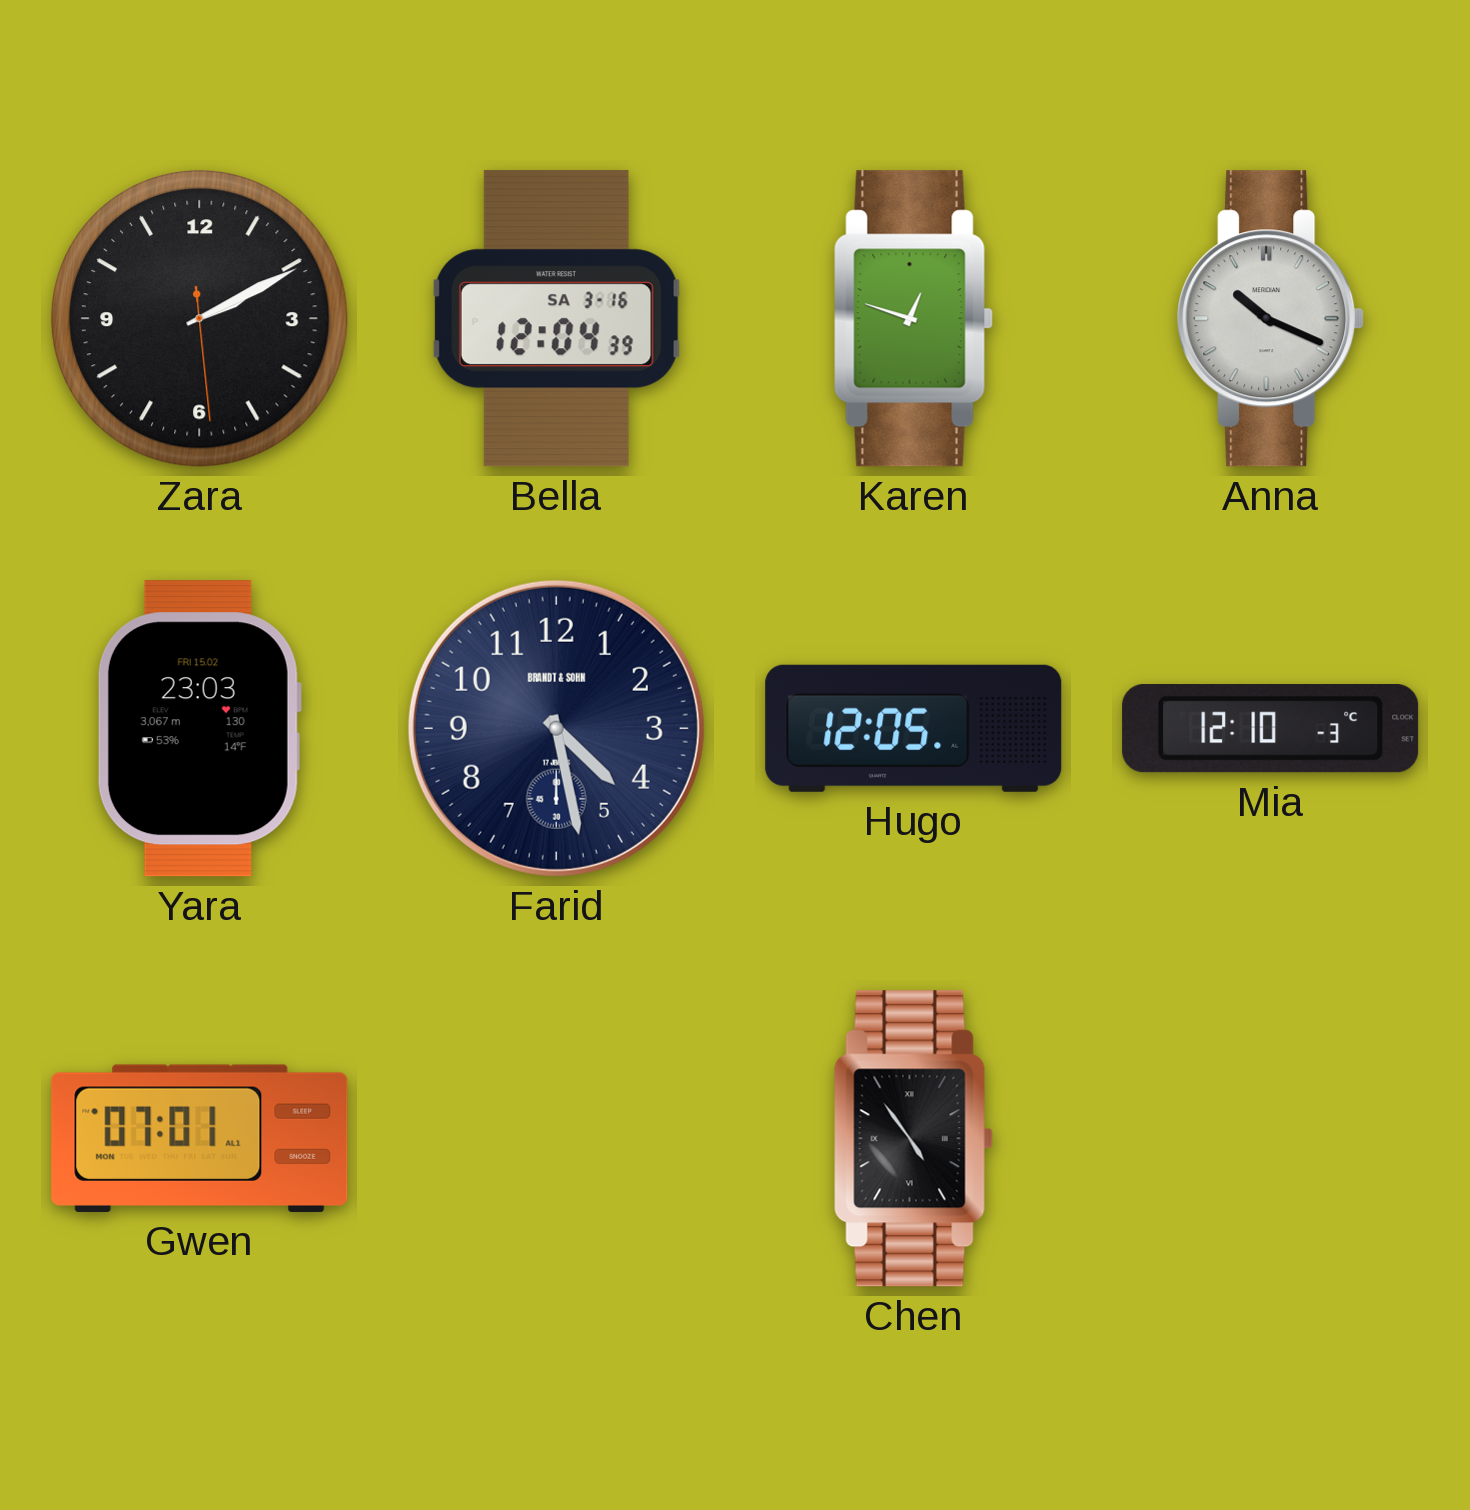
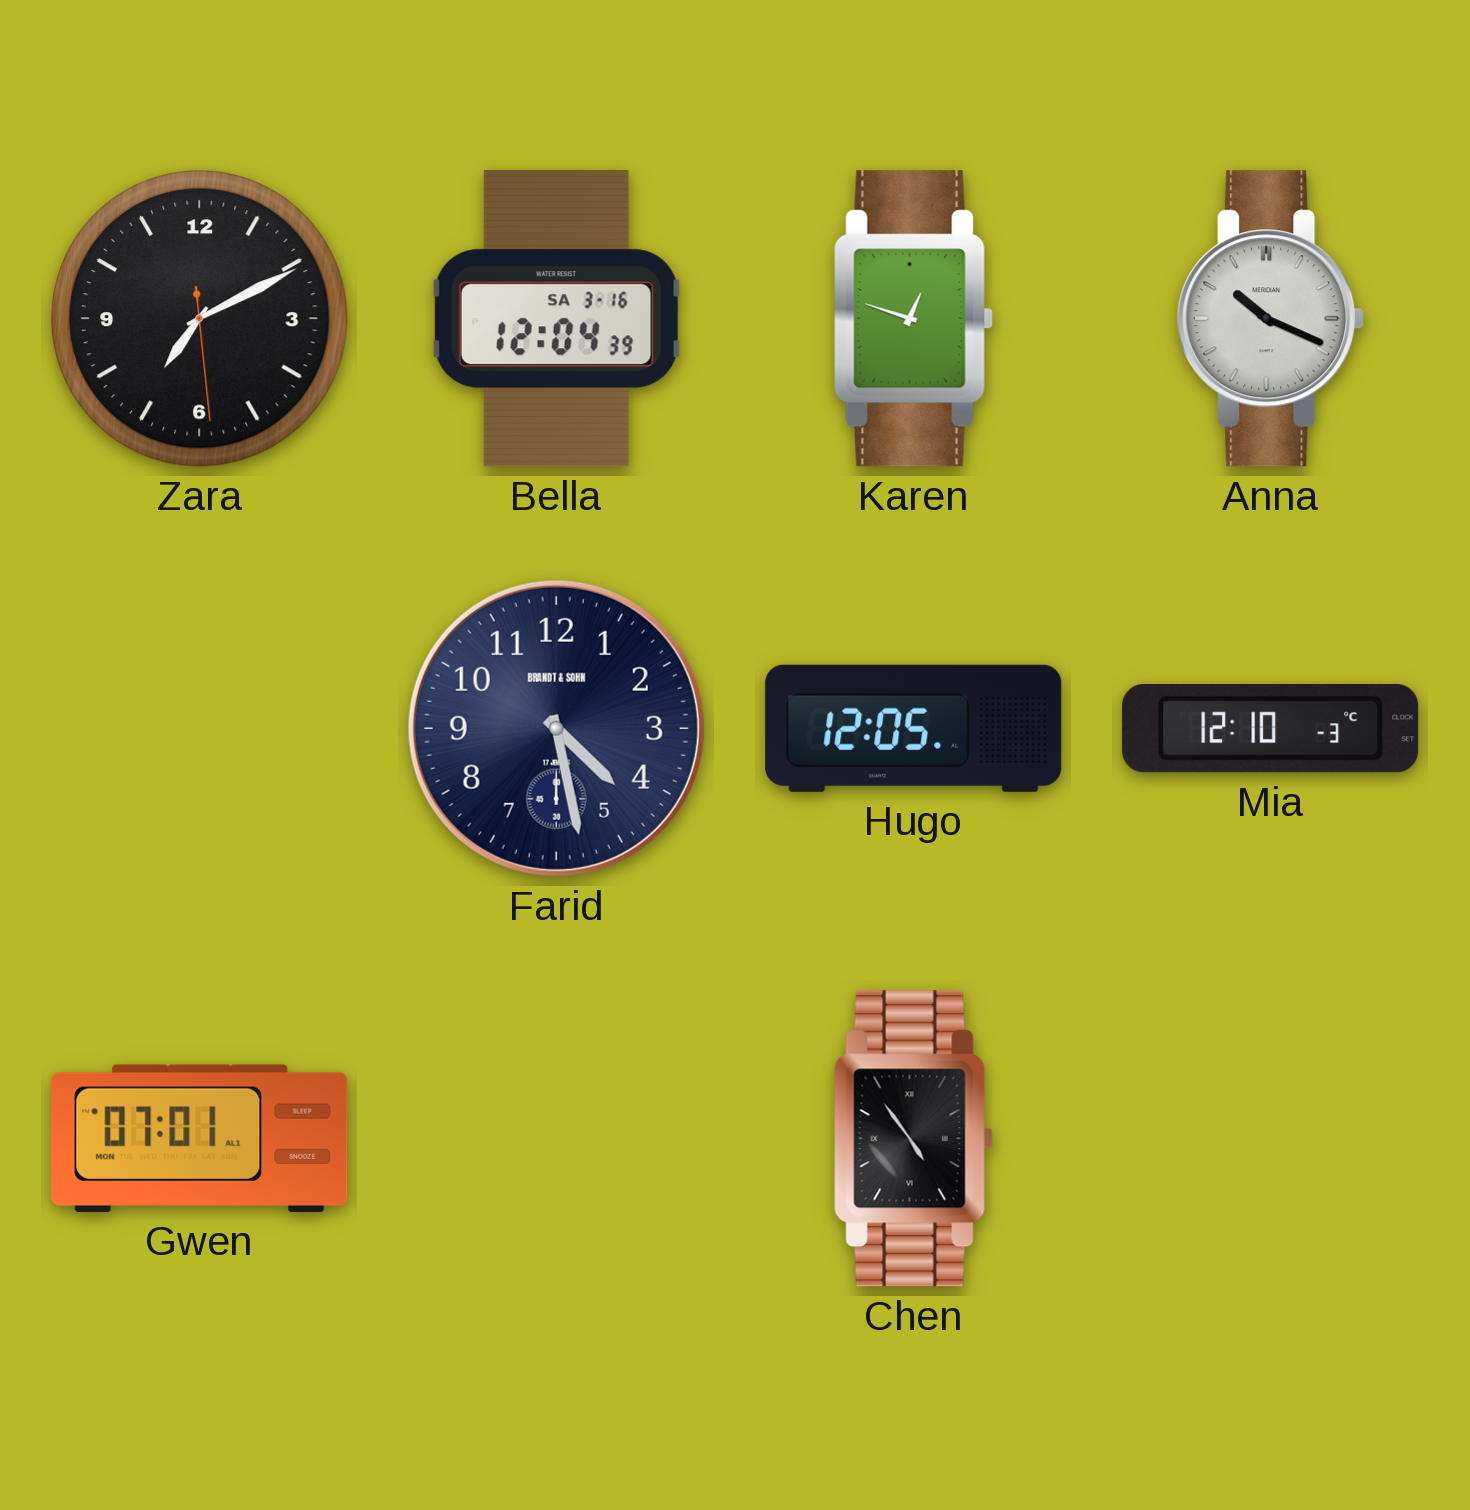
Zara: 2:10 -> 7:10
Yara: 23:03 -> none
